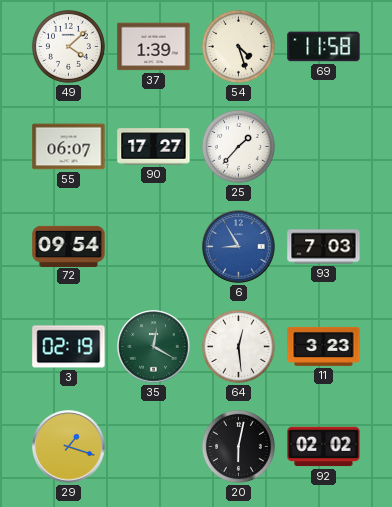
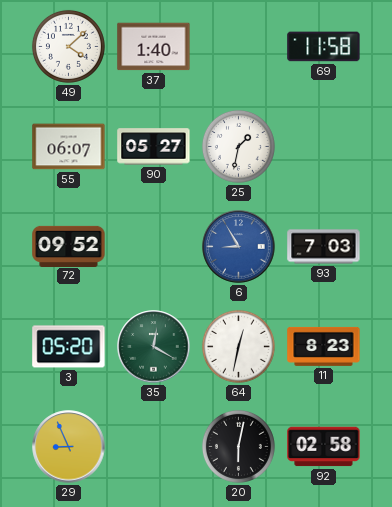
37: 1:39 -> 1:40
54: 4:27 -> none
90: 17:27 -> 05:27
25: 1:37 -> 1:32
72: 09:54 -> 09:52
3: 02:19 -> 05:20
64: 12:29 -> 12:32
11: 3:23 -> 8:23
29: 1:18 -> 8:56
92: 02:02 -> 02:58
